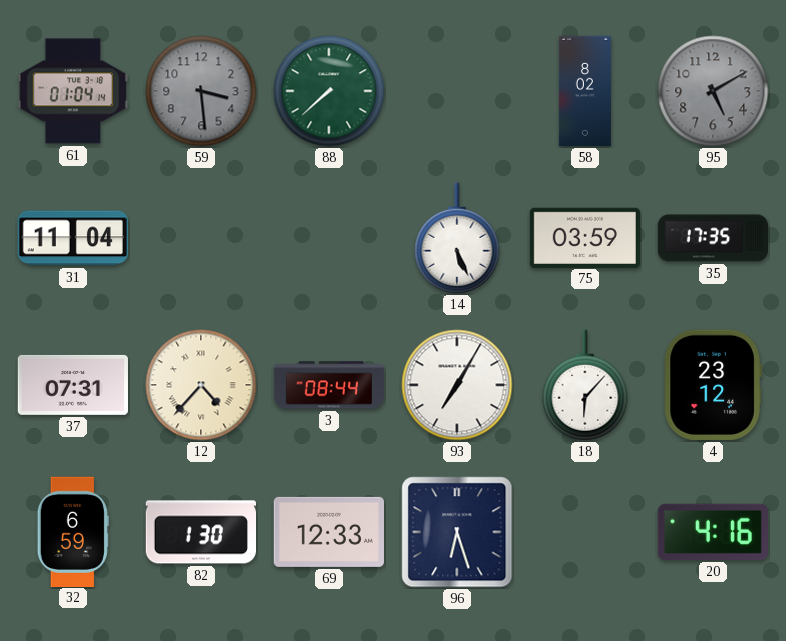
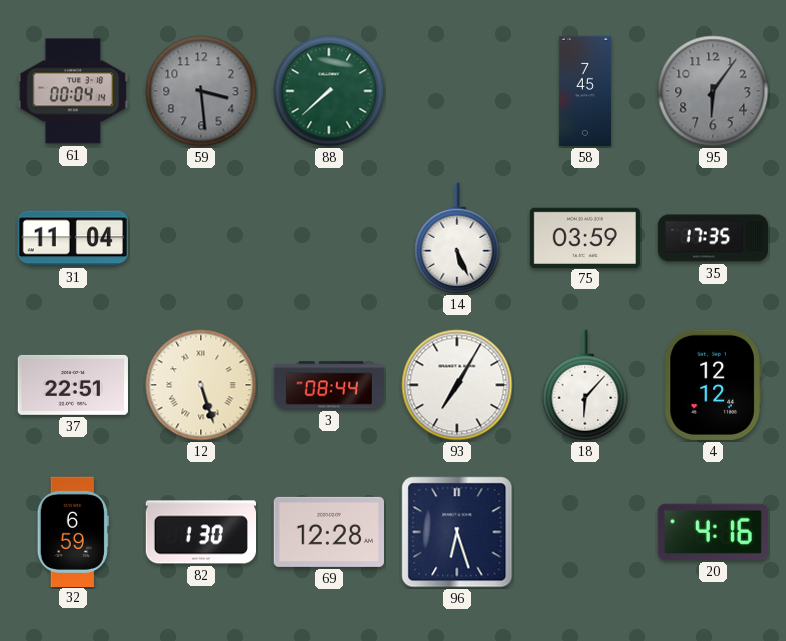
61: 01:04 -> 00:04
58: 8:02 -> 7:45
95: 5:10 -> 6:06
37: 07:31 -> 22:51
12: 4:37 -> 5:27
4: 23:12 -> 12:12
69: 12:33 -> 12:28
